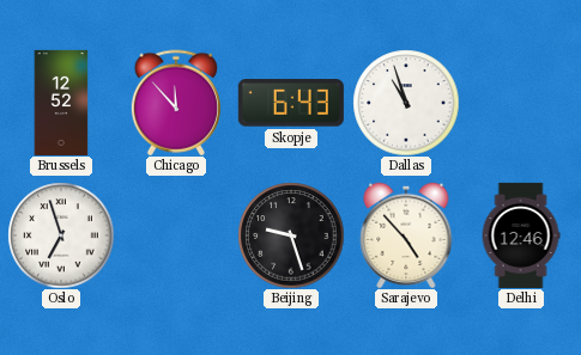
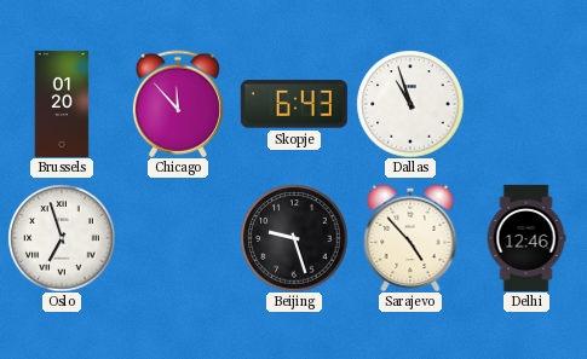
Brussels: 12:52 -> 01:20
